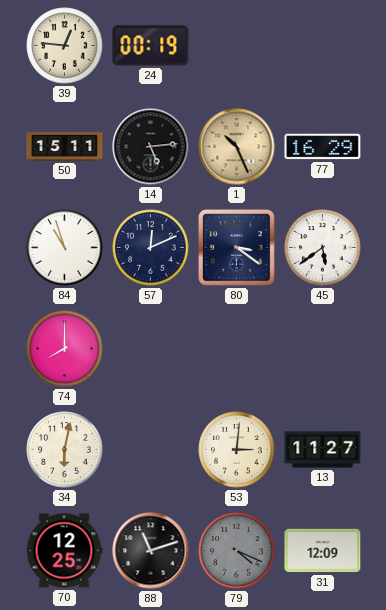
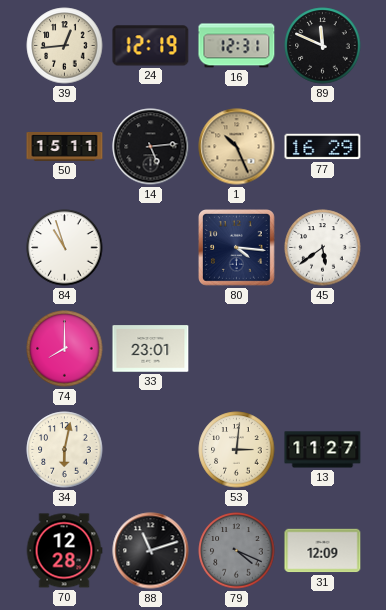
39: 12:46 -> 12:44
24: 00:19 -> 12:19
16: none -> 12:31
89: none -> 11:49
57: 12:11 -> none
80: 3:21 -> 4:16
33: none -> 23:01
70: 12:25 -> 12:28
